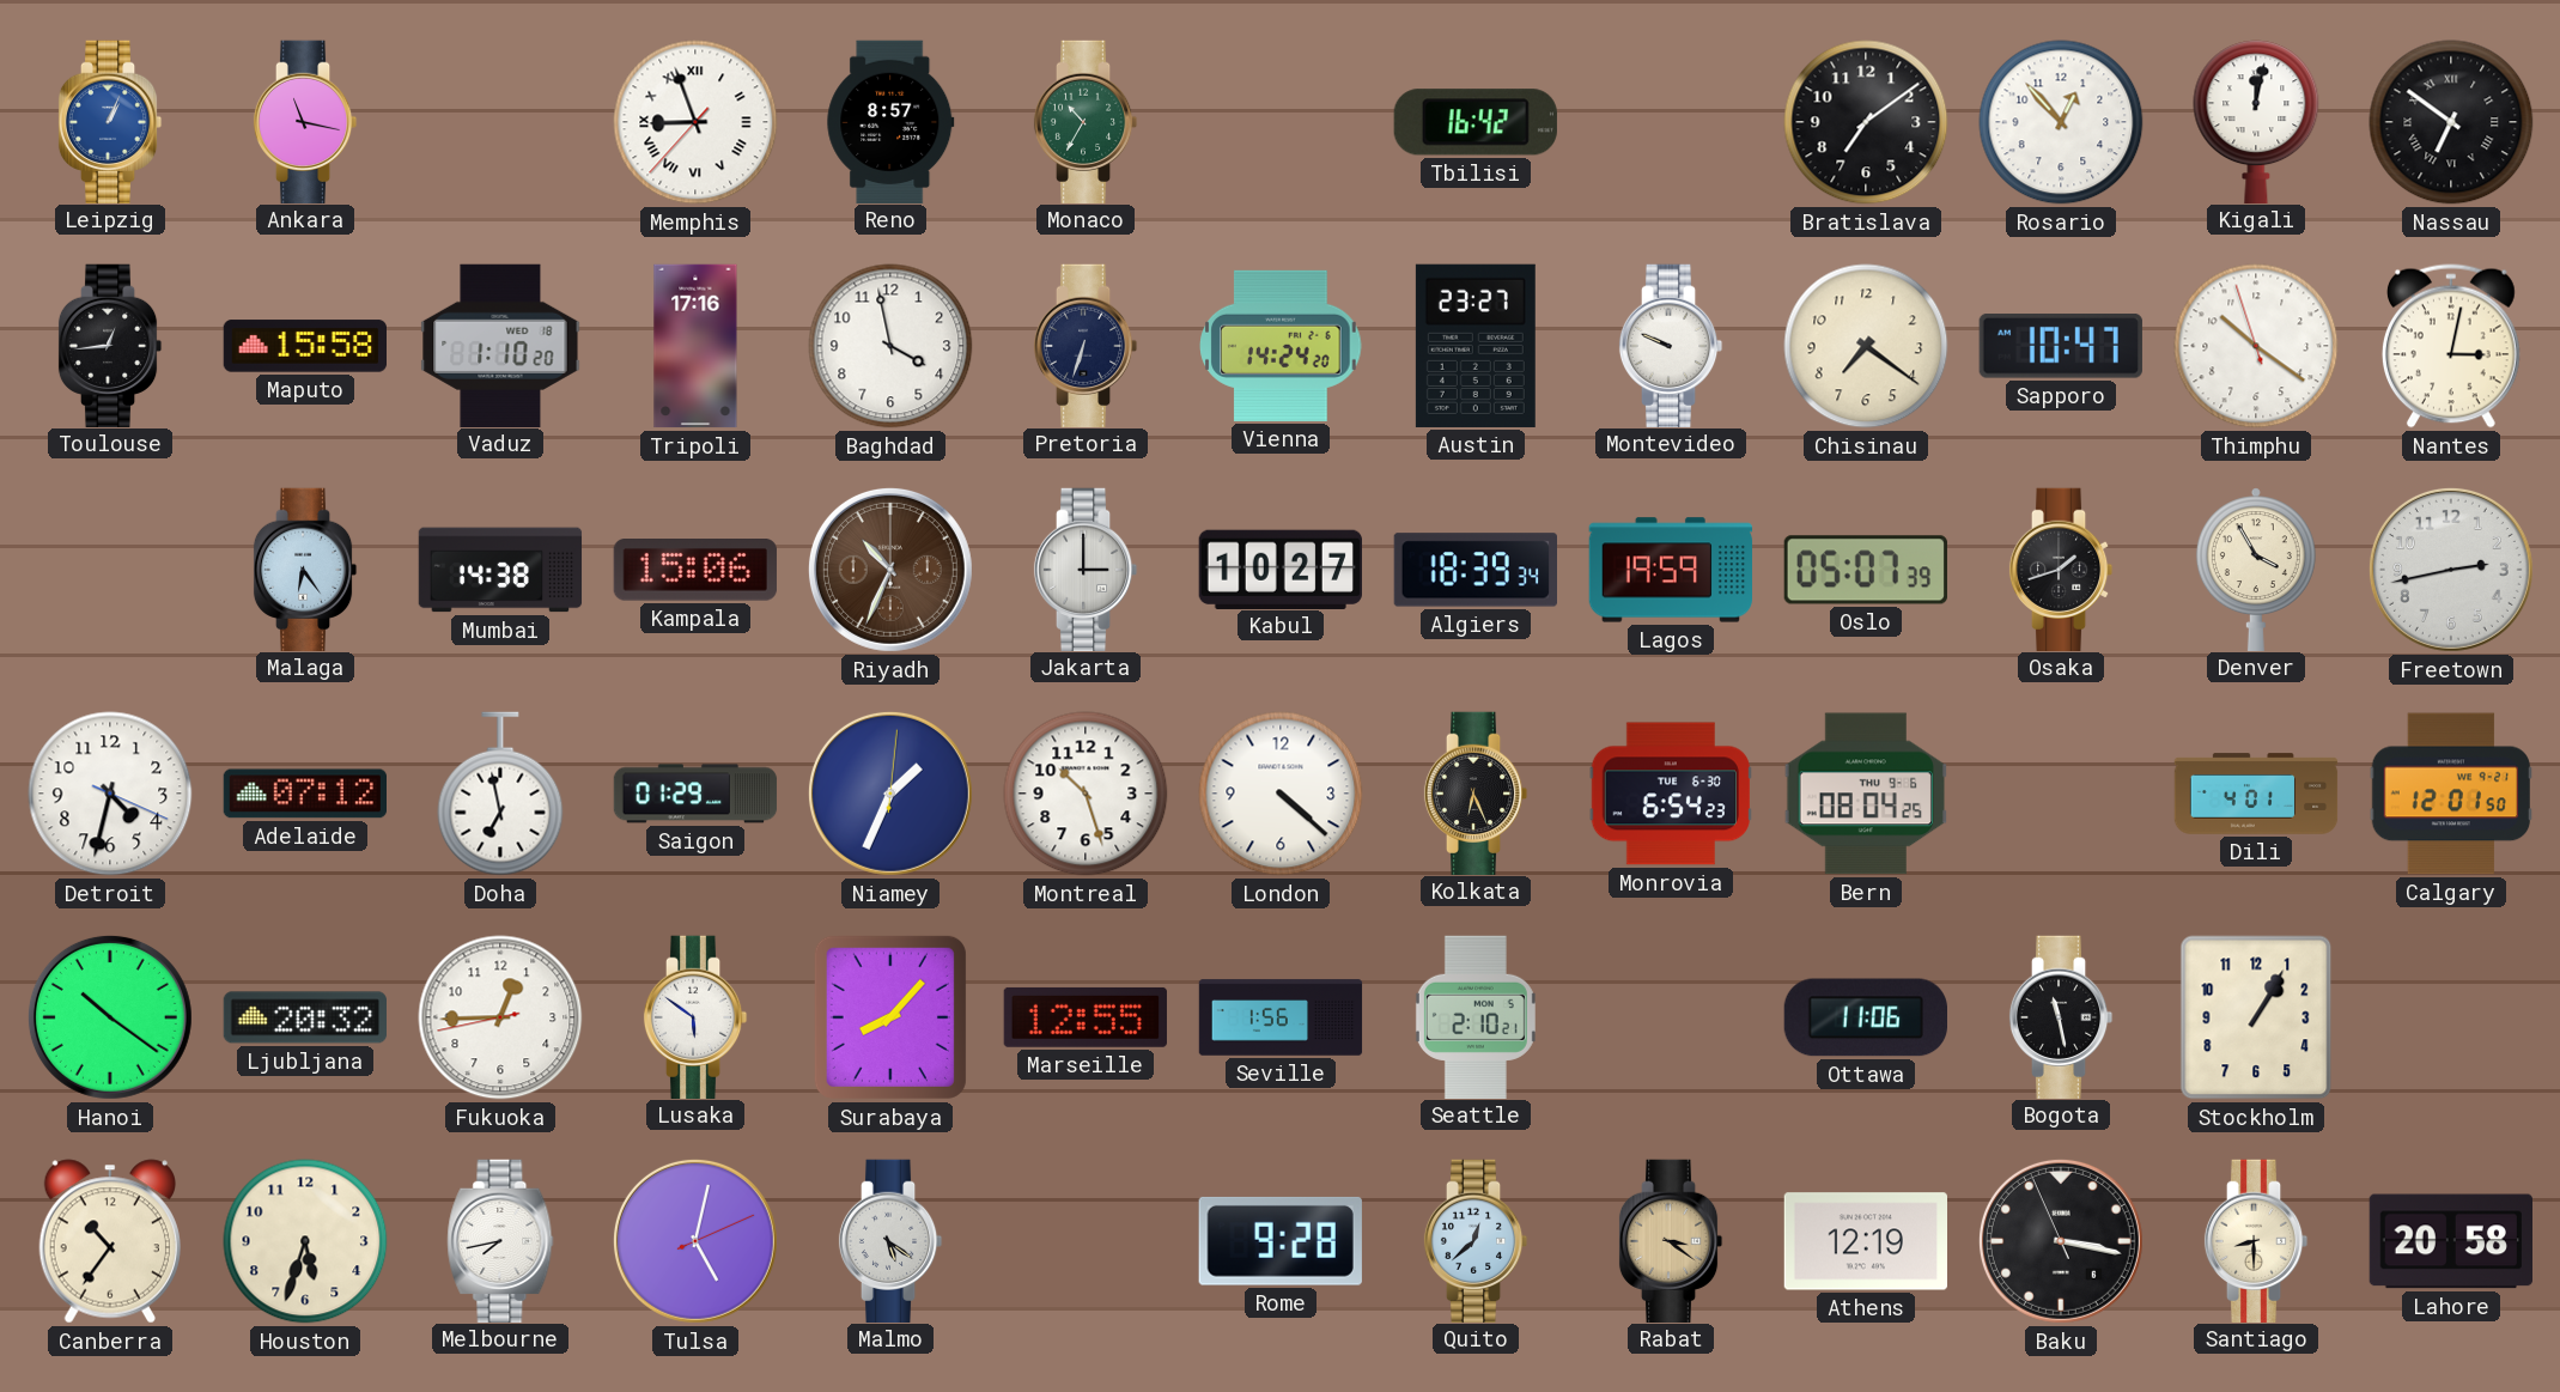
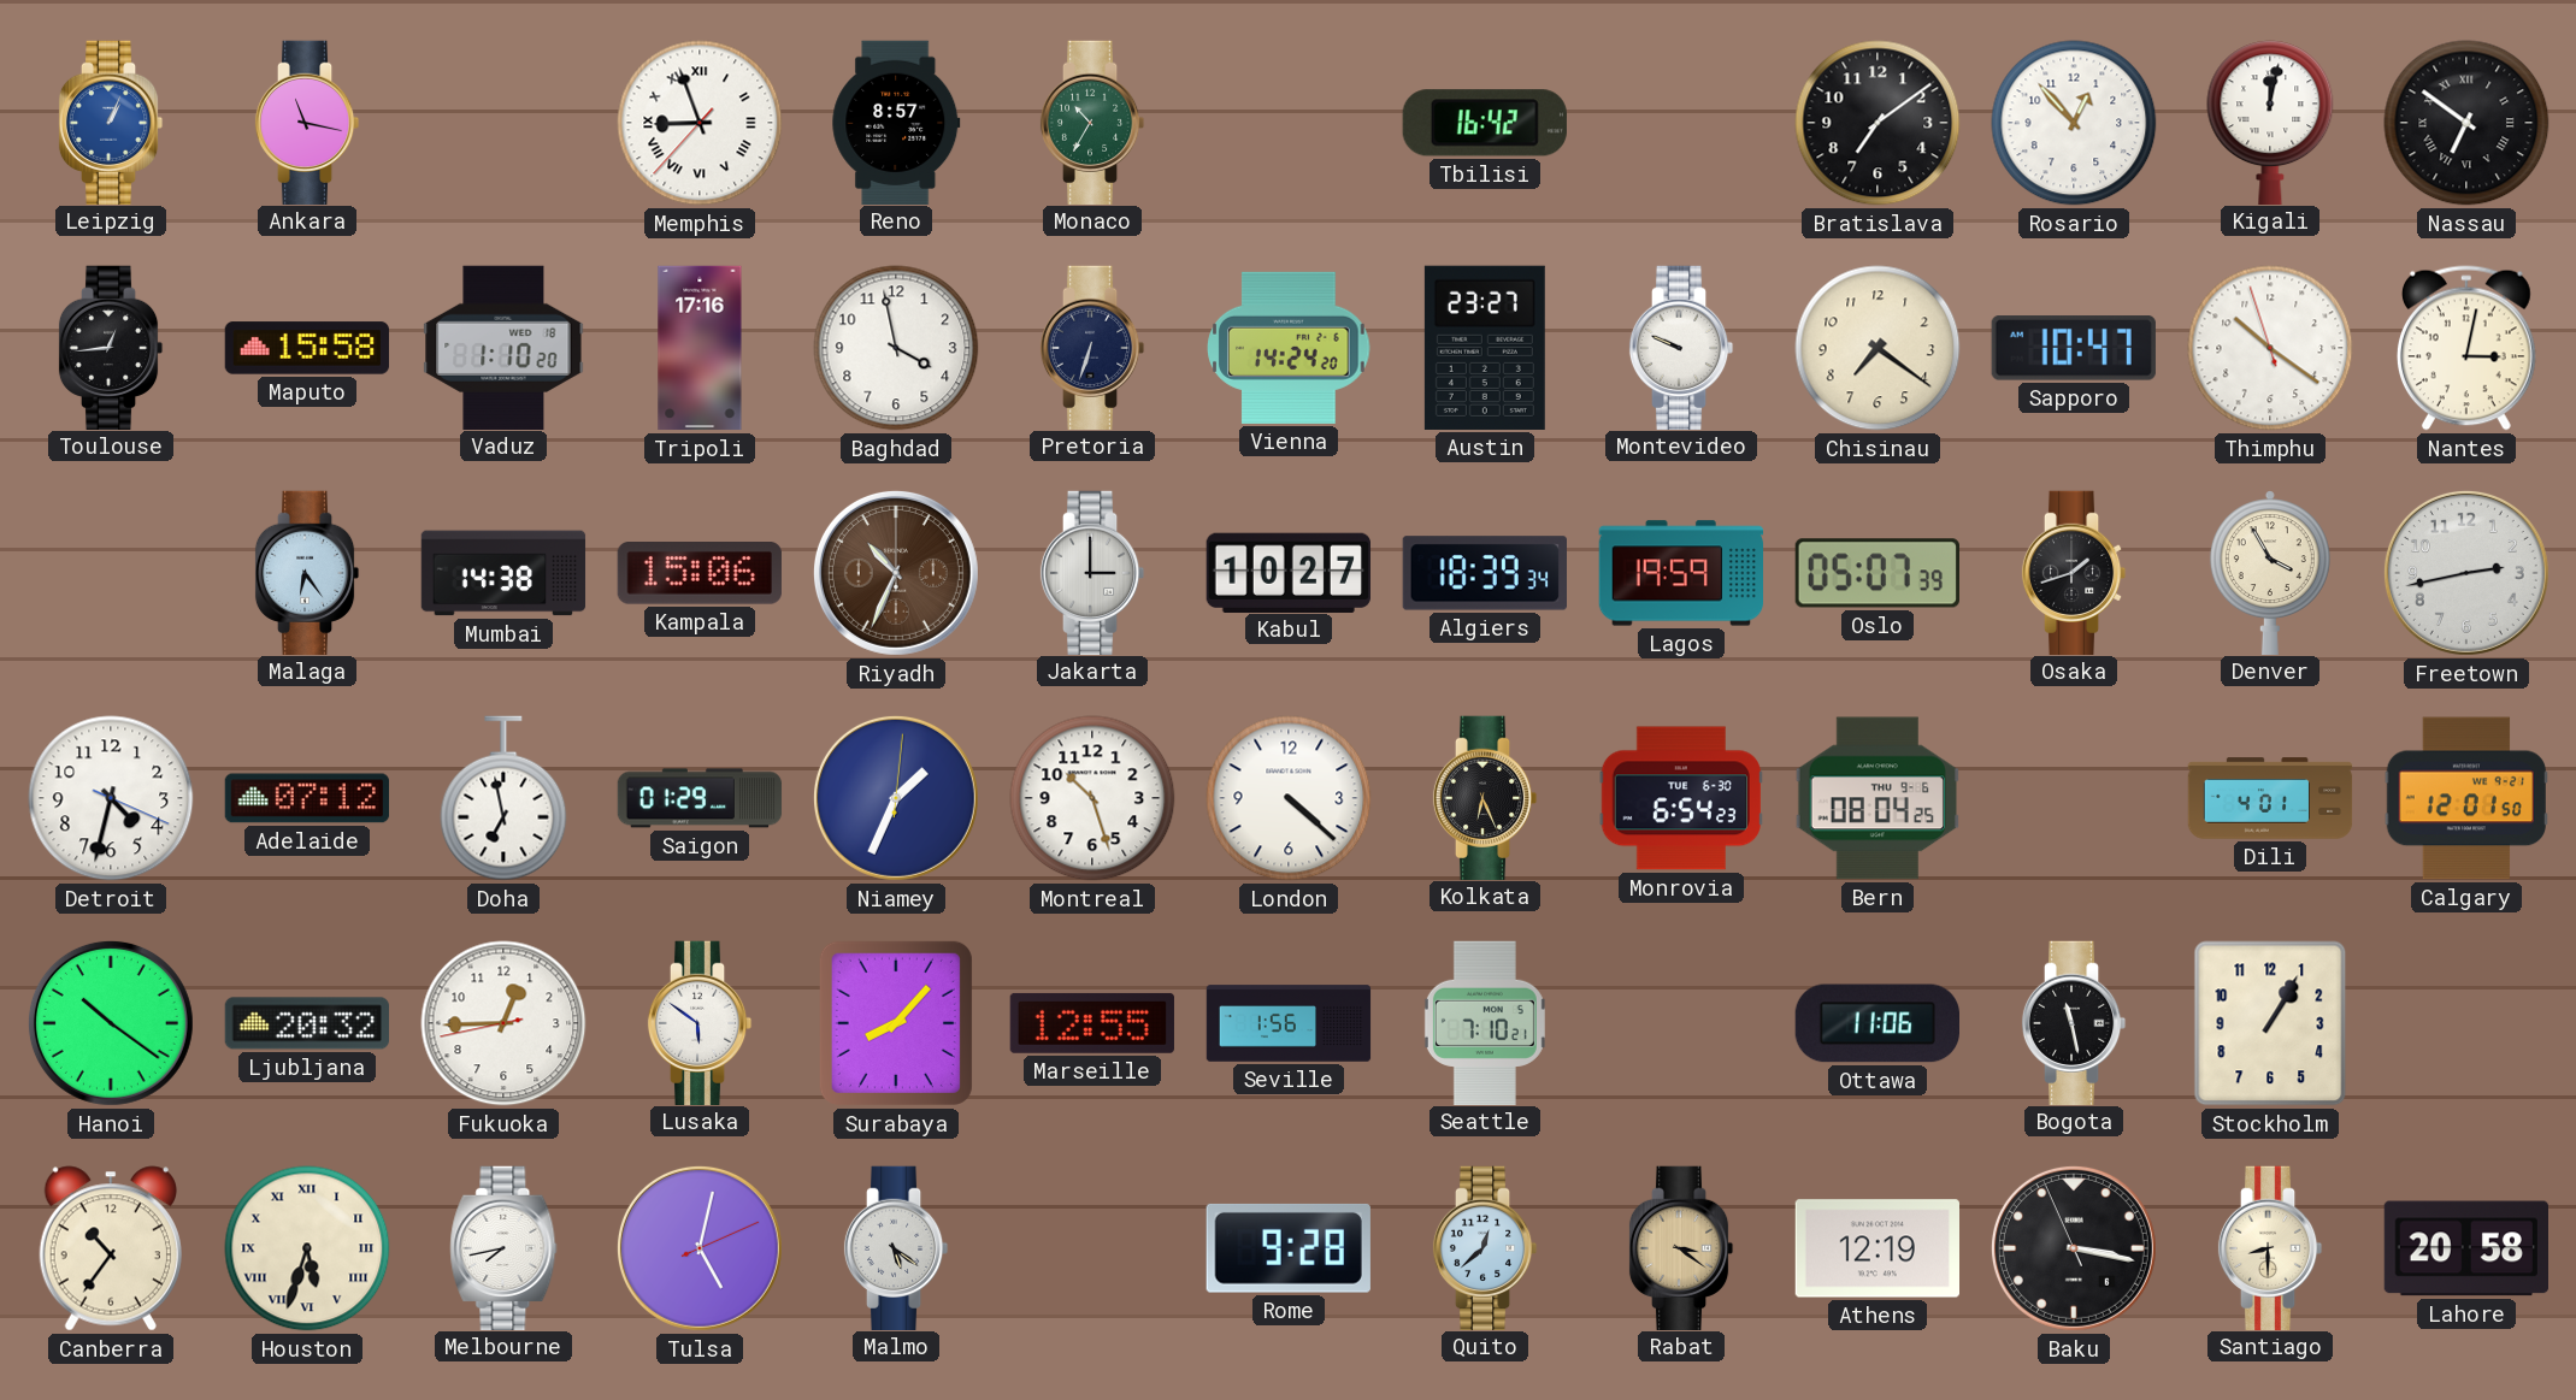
Seattle: 2:10 -> 7:10
Houston numerals: Arabic -> Roman
